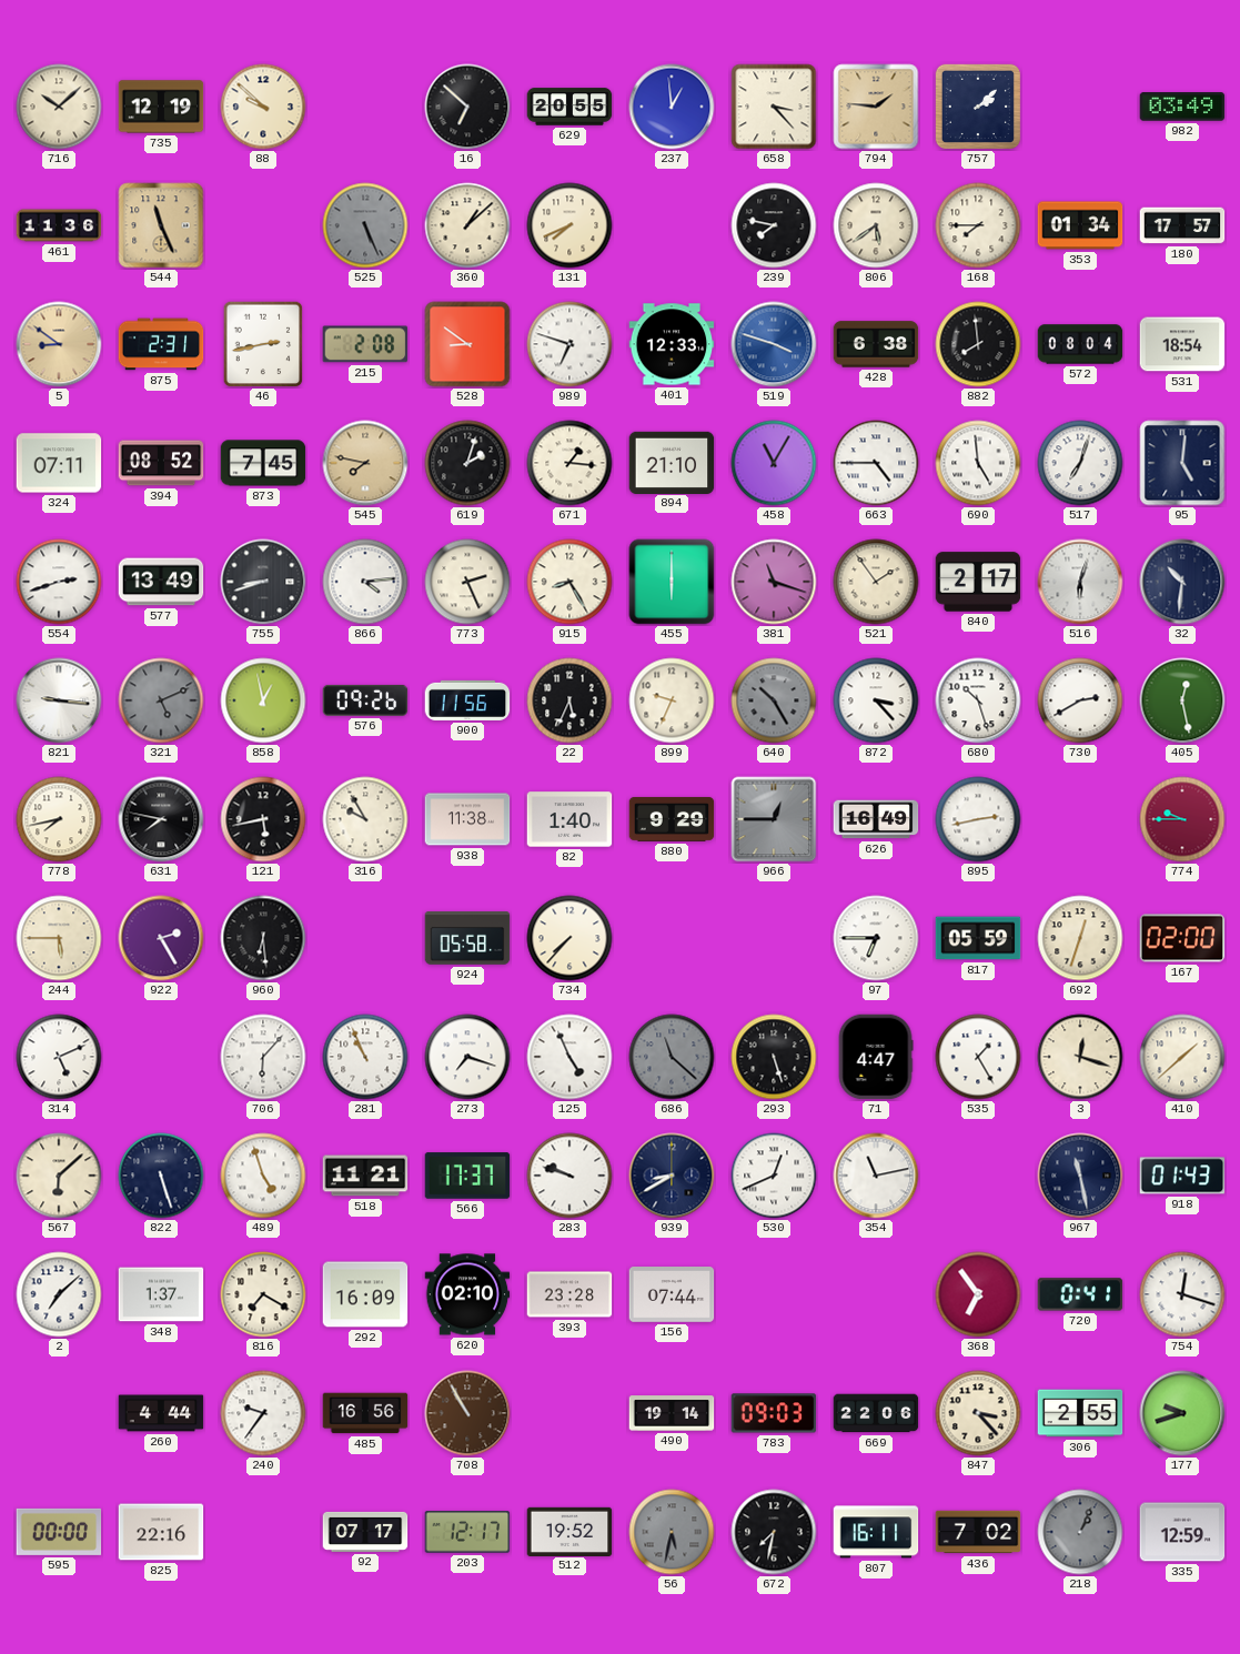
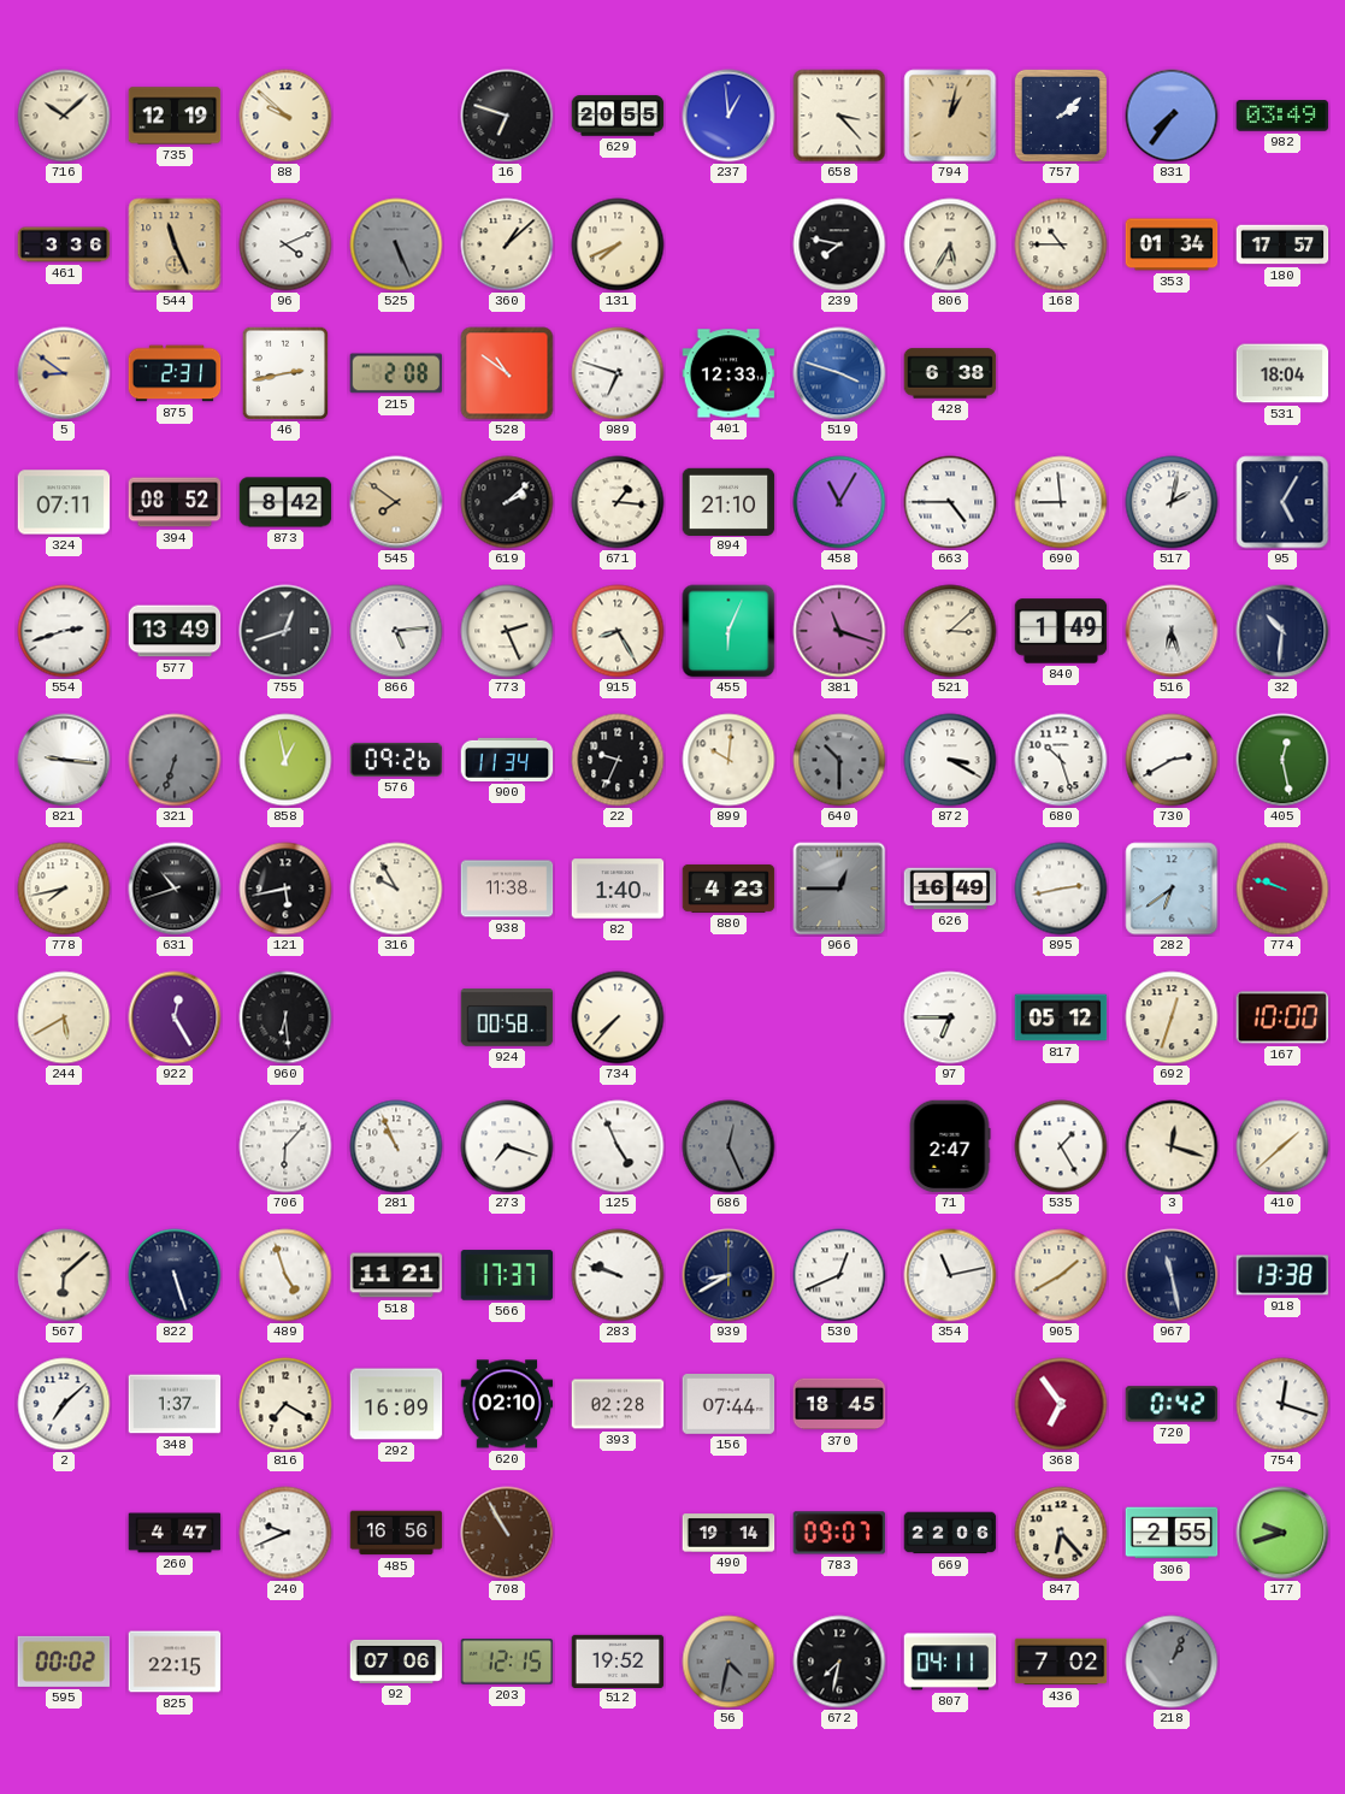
16: 6:52 -> 6:48
794: 1:46 -> 1:02
831: none -> 7:36
461: 11:36 -> 3:36
96: none -> 4:11
806: 5:39 -> 5:35
168: 7:45 -> 10:45
528: 8:51 -> 10:51
882: 7:59 -> none
572: 08:04 -> none
531: 18:54 -> 18:04
873: 7:45 -> 8:42
545: 7:47 -> 7:51
619: 2:03 -> 2:08
690: 4:59 -> 8:59
517: 7:03 -> 2:02
95: 5:01 -> 5:05
755: 8:42 -> 12:42
866: 4:14 -> 5:14
455: 6:00 -> 6:04
521: 1:54 -> 3:08
840: 2:17 -> 1:49
516: 6:03 -> 6:27
321: 5:11 -> 6:33
900: 11:56 -> 11:34
22: 5:34 -> 9:34
899: 9:34 -> 10:01
640: 10:25 -> 10:30
872: 3:23 -> 3:20
631: 7:47 -> 10:42
880: 9:29 -> 4:23
282: none -> 6:39
774: 9:45 -> 9:48
244: 5:45 -> 5:40
922: 2:25 -> 12:25
924: 05:58 -> 00:58
817: 05:59 -> 05:12
167: 02:00 -> 10:00
314: 5:11 -> none
686: 11:22 -> 12:26
293: 5:27 -> none
71: 4:47 -> 2:47
905: none -> 1:40
918: 01:43 -> 13:38
393: 23:28 -> 02:28
370: none -> 18:45
720: 0:41 -> 0:42
260: 4:44 -> 4:47
240: 9:36 -> 9:41
783: 09:03 -> 09:07
847: 3:23 -> 6:23
595: 00:00 -> 00:02
825: 22:16 -> 22:15
92: 07:17 -> 07:06
203: 12:17 -> 12:15
56: 5:32 -> 4:32
807: 16:11 -> 04:11
335: 12:59 -> none
